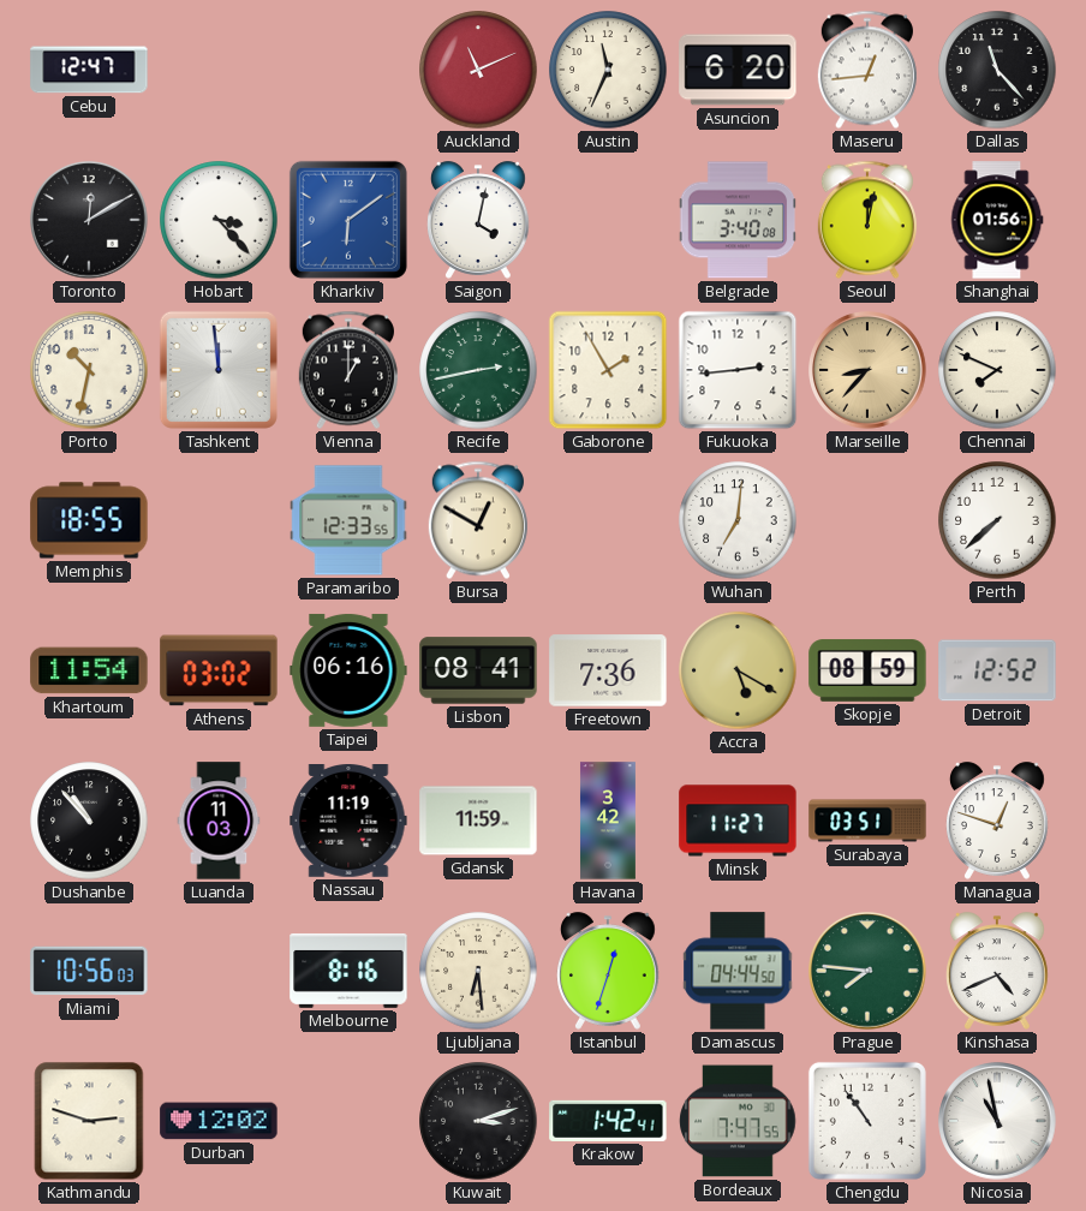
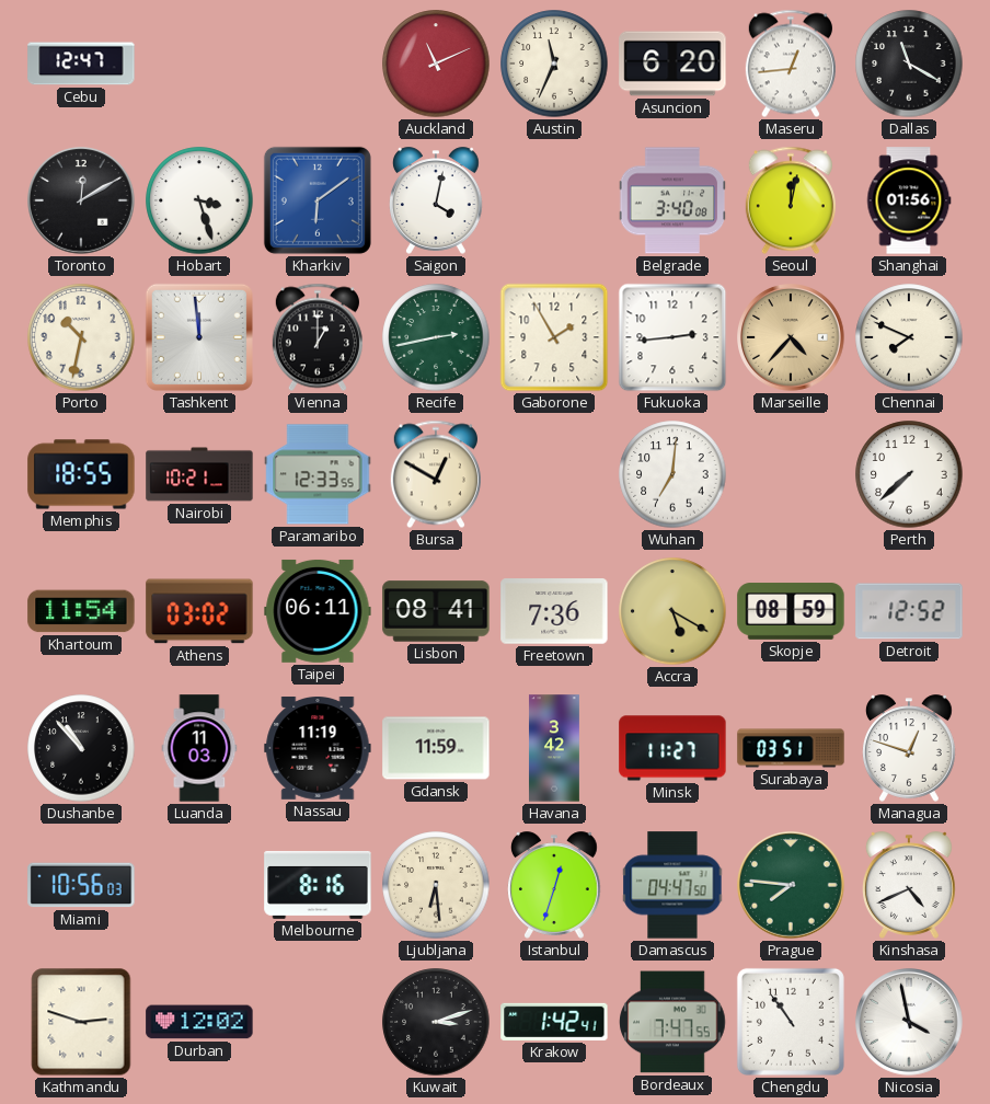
Dallas: 11:23 -> 11:20
Hobart: 3:23 -> 3:27
Marseille: 8:37 -> 4:37
Nairobi: none -> 10:21
Taipei: 06:16 -> 06:11
Damascus: 04:44 -> 04:47
Nicosia: 10:58 -> 3:58
